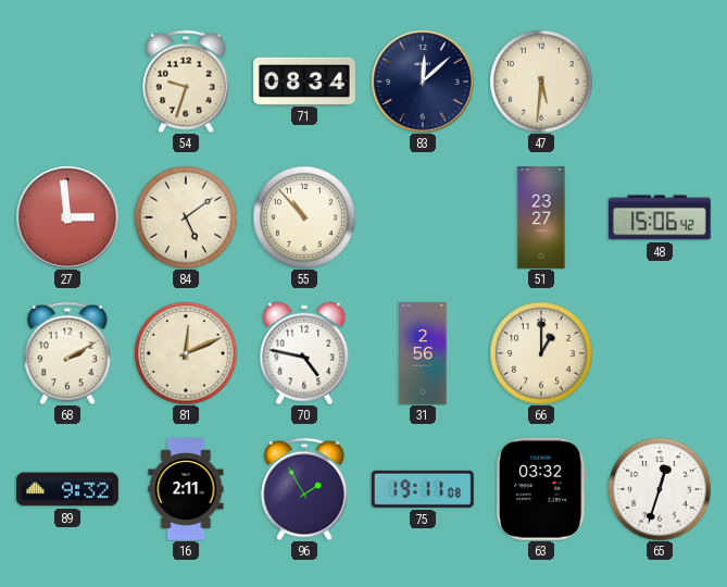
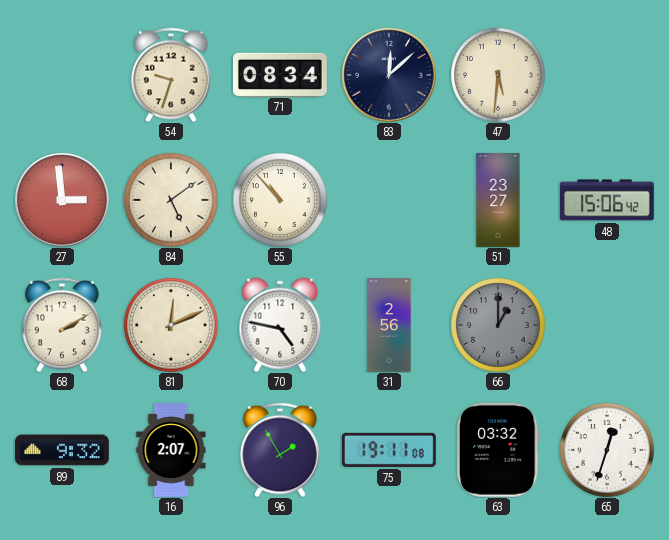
66 dial: cream -> grey
16: 2:11 -> 2:07
